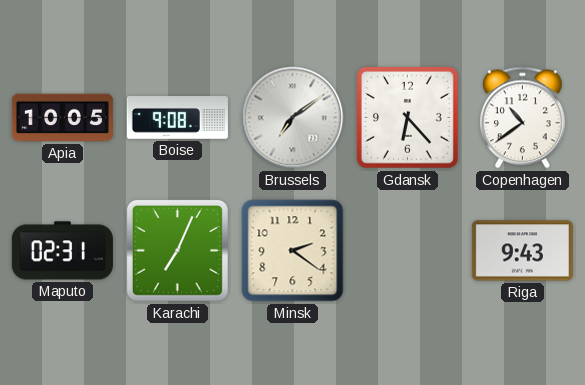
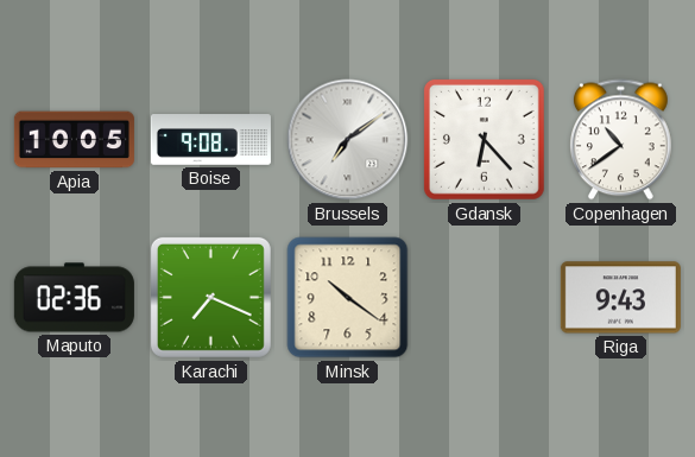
Maputo: 02:31 -> 02:36
Karachi: 7:04 -> 7:19
Minsk: 2:21 -> 10:21
